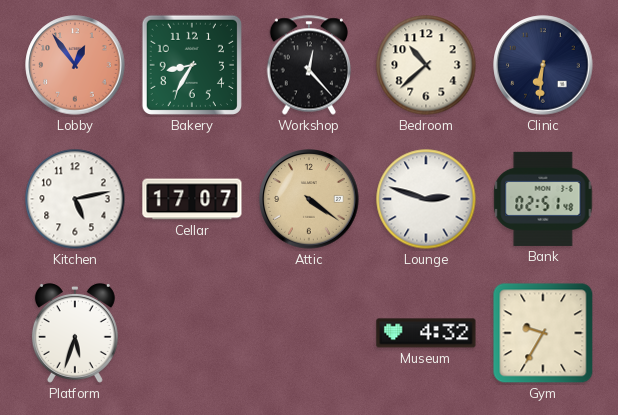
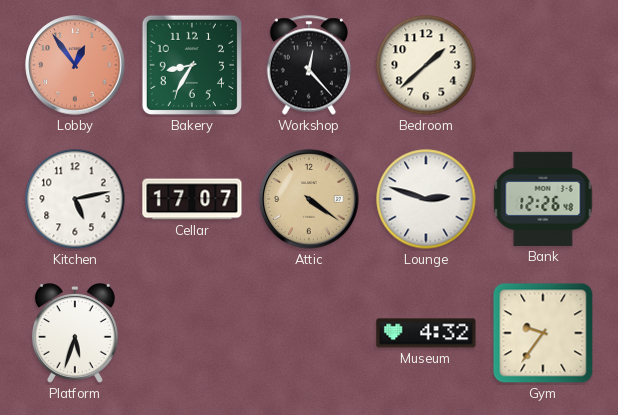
Bedroom: 10:38 -> 1:38
Clinic: 6:31 -> none
Bank: 02:51 -> 12:26
Gym: 9:35 -> 9:36
